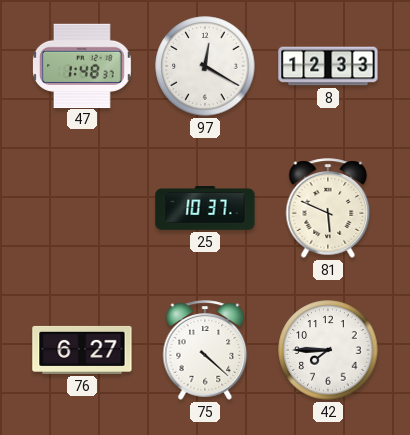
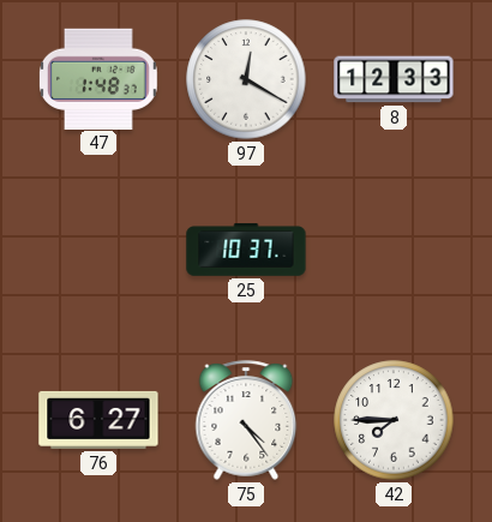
81: 5:49 -> none
75: 4:22 -> 4:24
